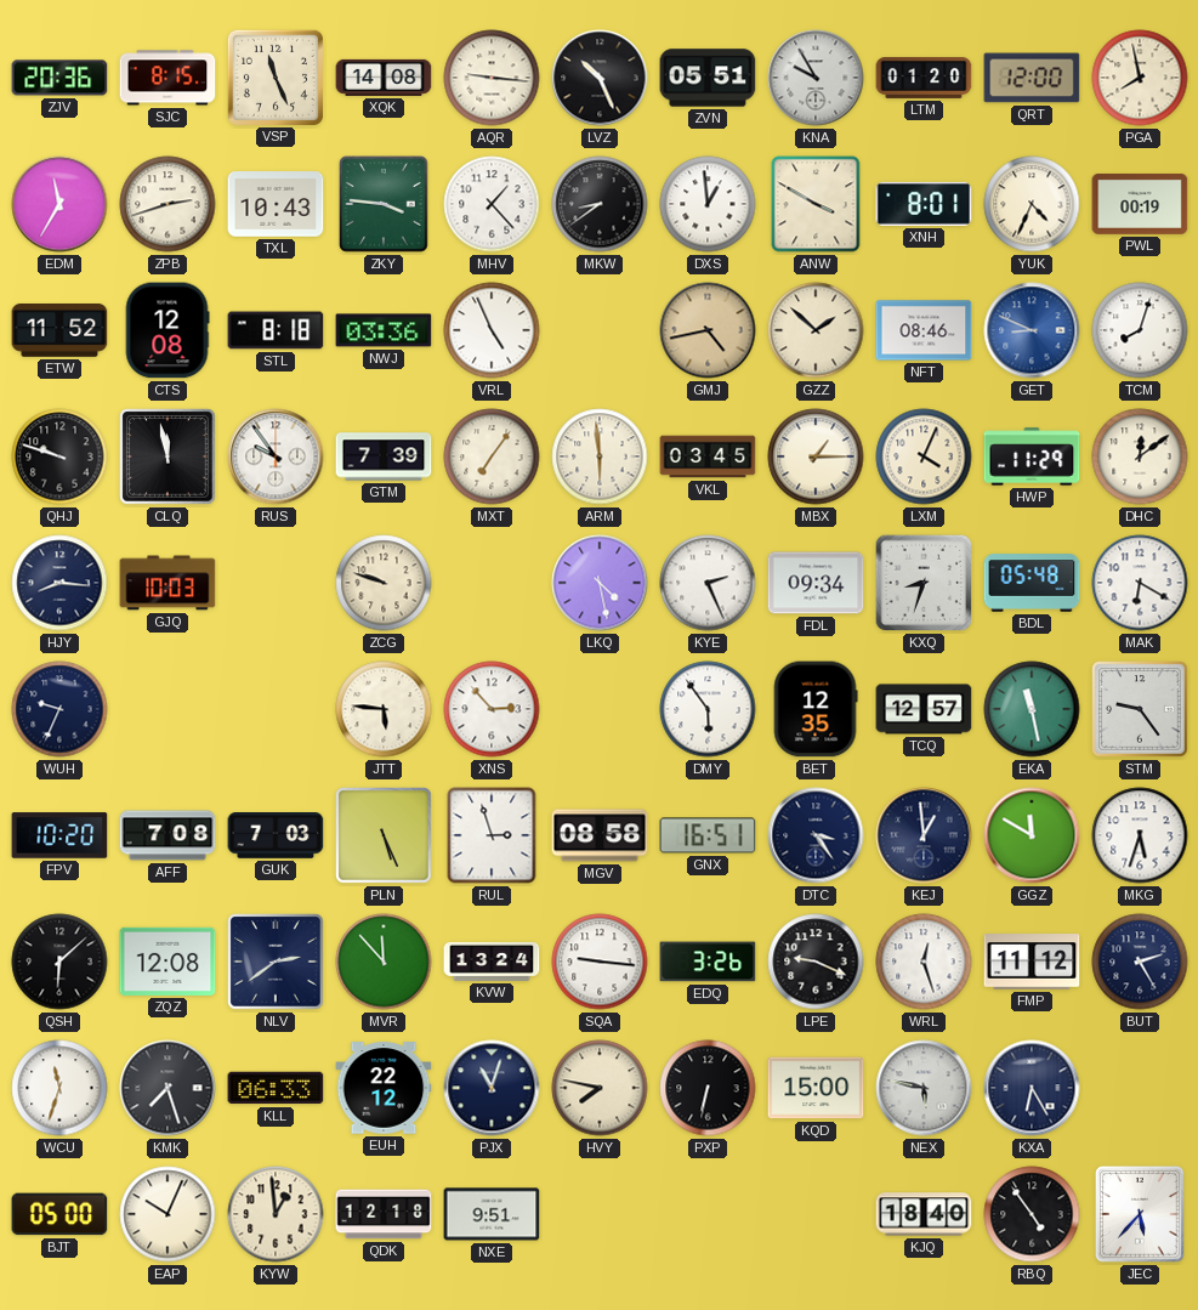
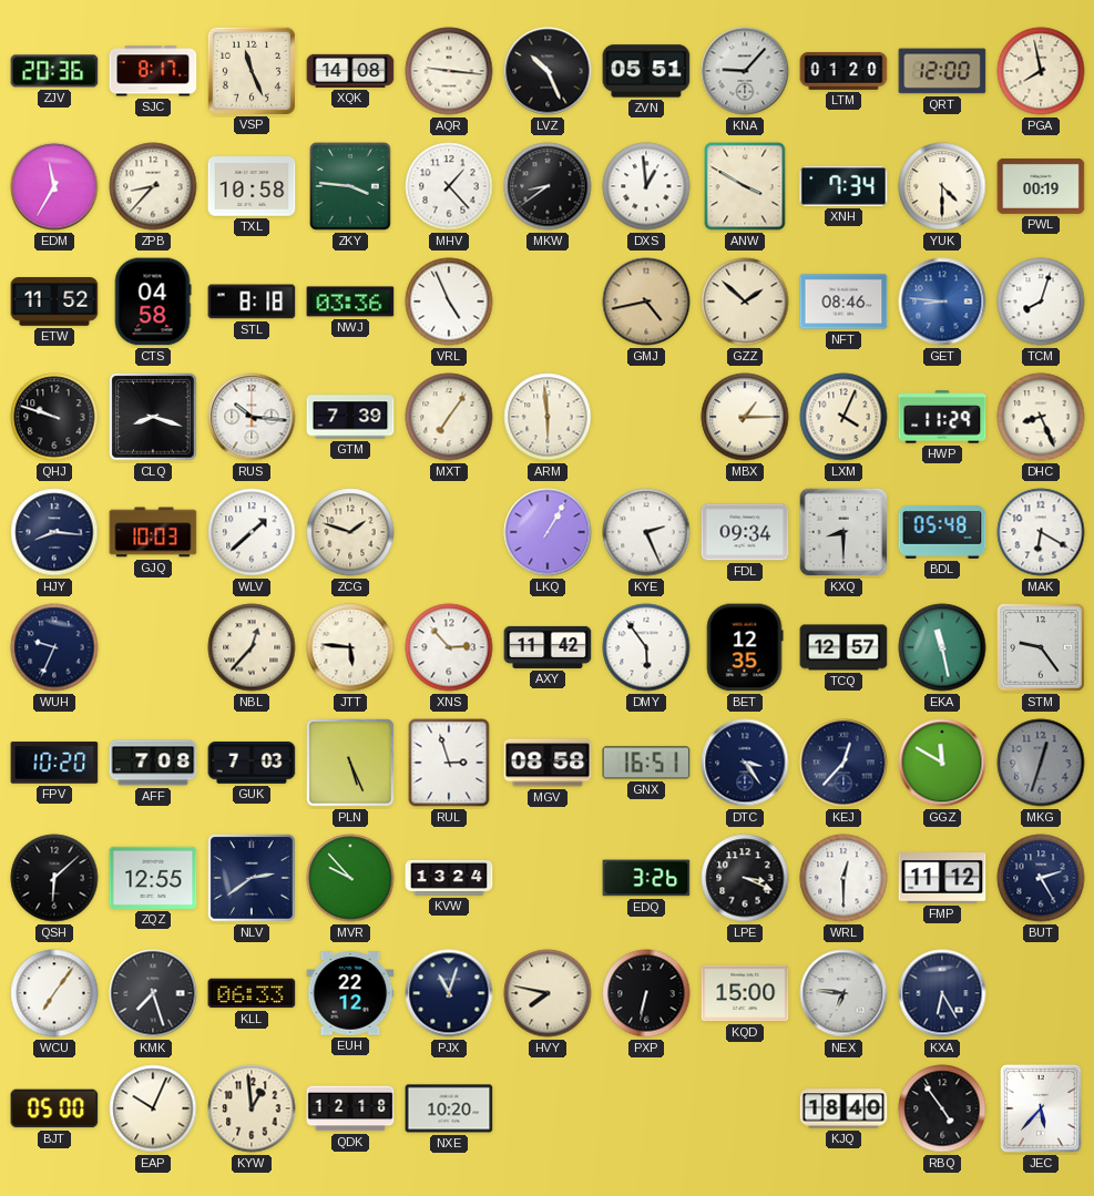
SJC: 8:15 -> 8:17
KNA: 9:55 -> 9:07
ZPB: 2:42 -> 8:37
TXL: 10:43 -> 10:58
XNH: 8:01 -> 7:34
YUK: 4:34 -> 4:30
CTS: 12:08 -> 04:58
GET: 8:49 -> 8:46
CLQ: 11:58 -> 8:18
RUS: 9:54 -> 10:16
VKL: 03:45 -> none
DHC: 12:09 -> 8:26
WLV: none -> 1:38
ZCG: 9:48 -> 1:48
LKQ: 4:28 -> 1:05
KXQ: 8:33 -> 8:30
NBL: none -> 12:37
AXY: none -> 11:42
KEJ: 12:59 -> 12:37
MKG: 5:33 -> 12:33
MKG dial: white -> grey
ZQZ: 12:08 -> 12:55
MVR: 11:53 -> 9:53
SQA: 9:16 -> none
LPE: 9:19 -> 3:19
WRL: 12:27 -> 12:30
WCU: 11:33 -> 7:06
NEX: 5:47 -> 6:46
NXE: 9:51 -> 10:20
